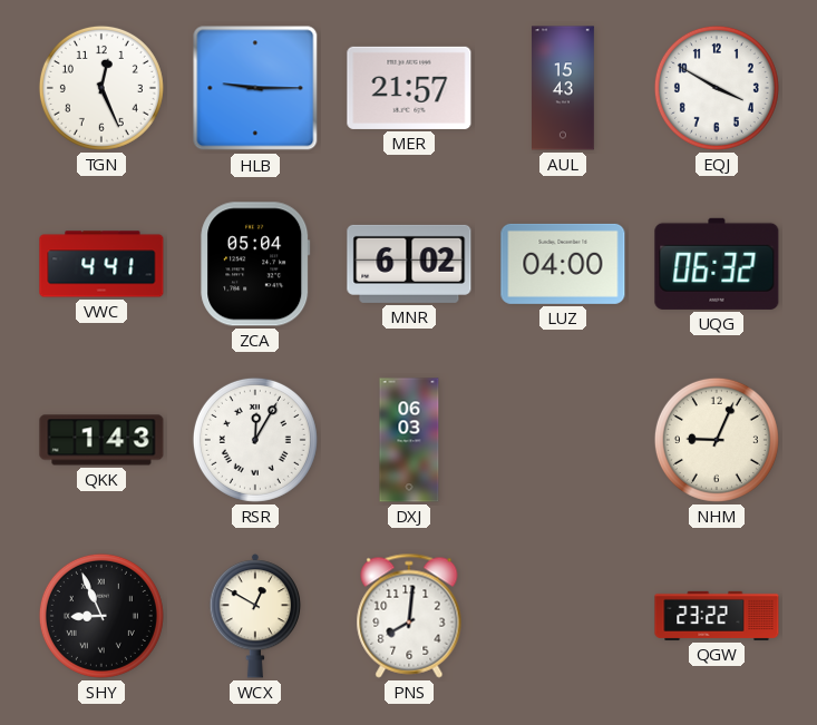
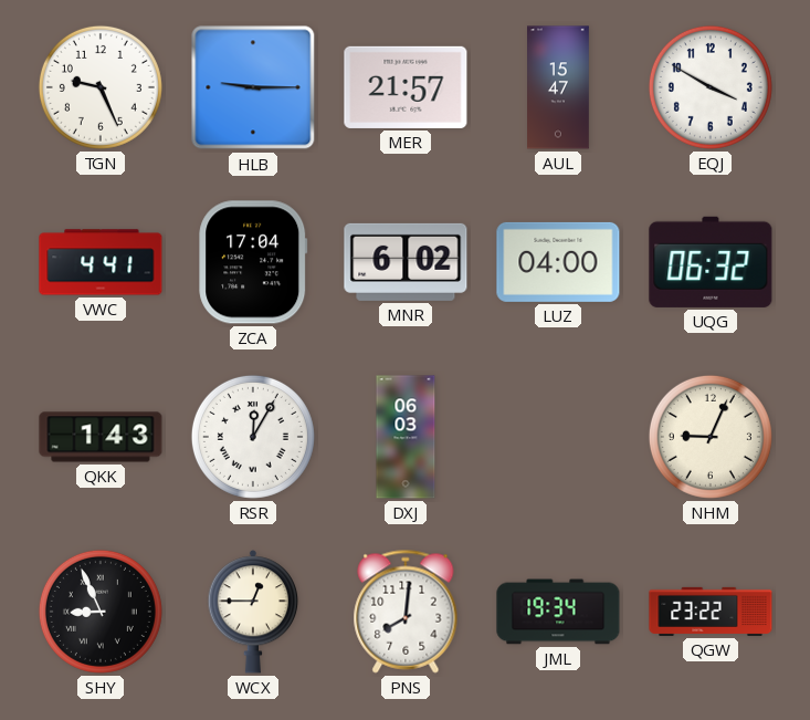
TGN: 12:26 -> 9:26
AUL: 15:43 -> 15:47
ZCA: 05:04 -> 17:04
WCX: 12:50 -> 12:45
JML: none -> 19:34
